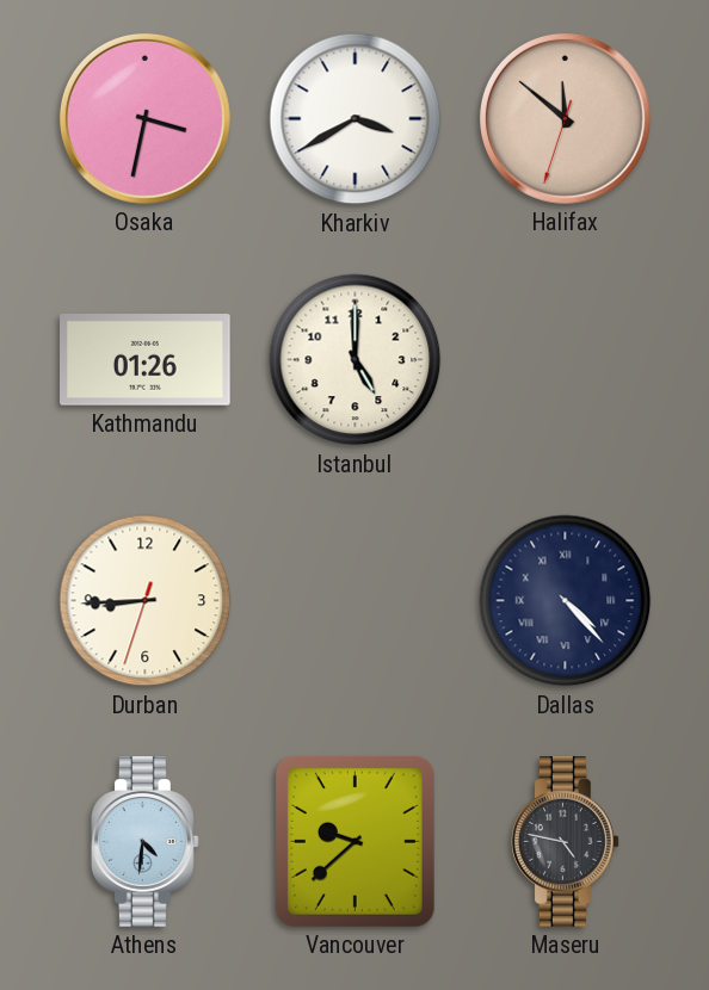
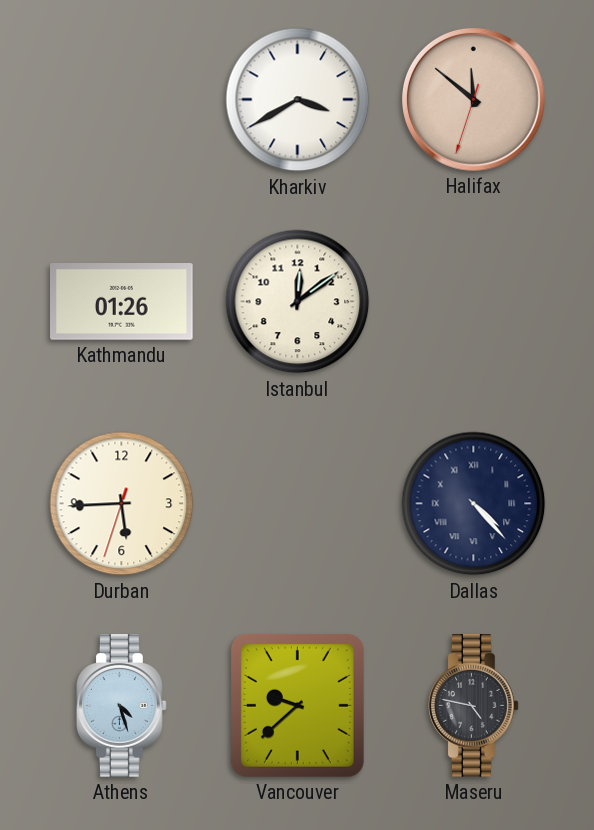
Osaka: 3:32 -> none
Istanbul: 5:00 -> 12:09
Durban: 8:44 -> 5:44
Athens: 4:31 -> 4:27
